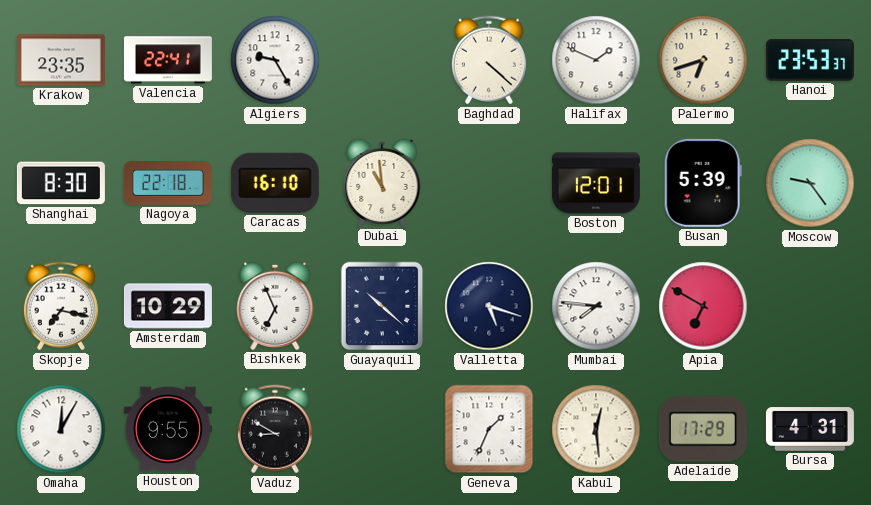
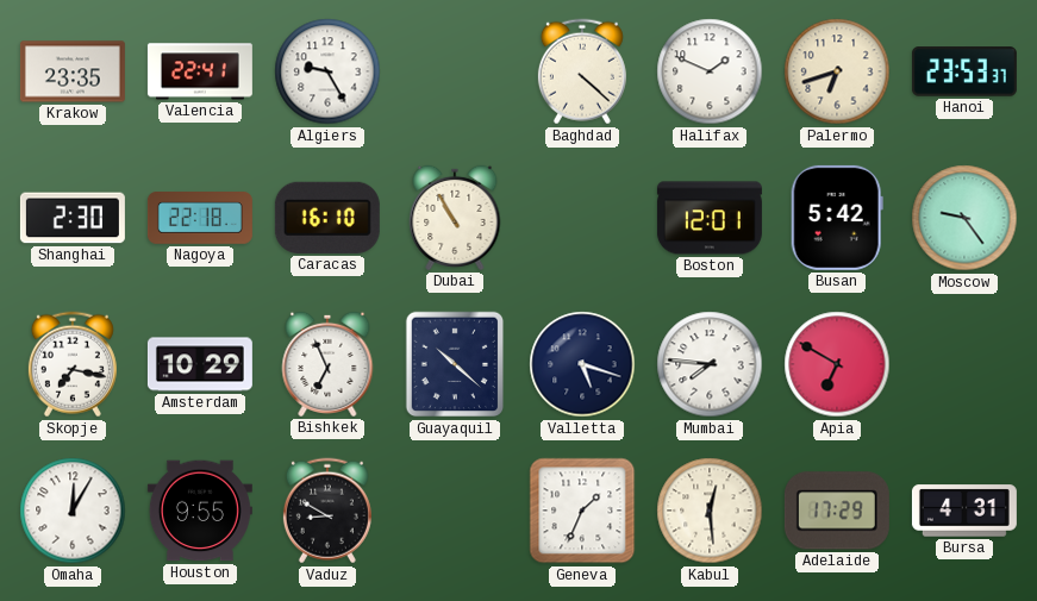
Shanghai: 8:30 -> 2:30
Dubai: 10:59 -> 10:55
Busan: 5:39 -> 5:42
